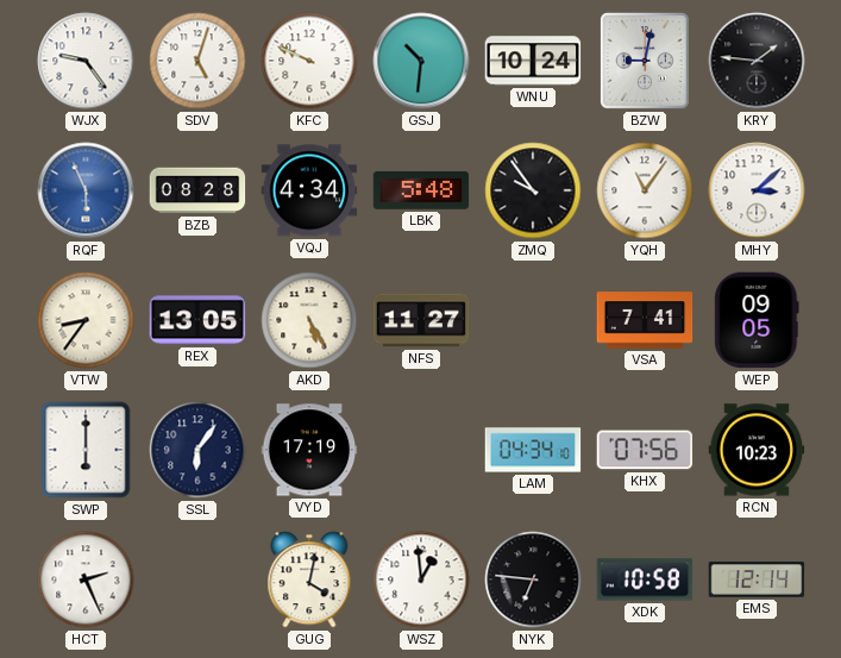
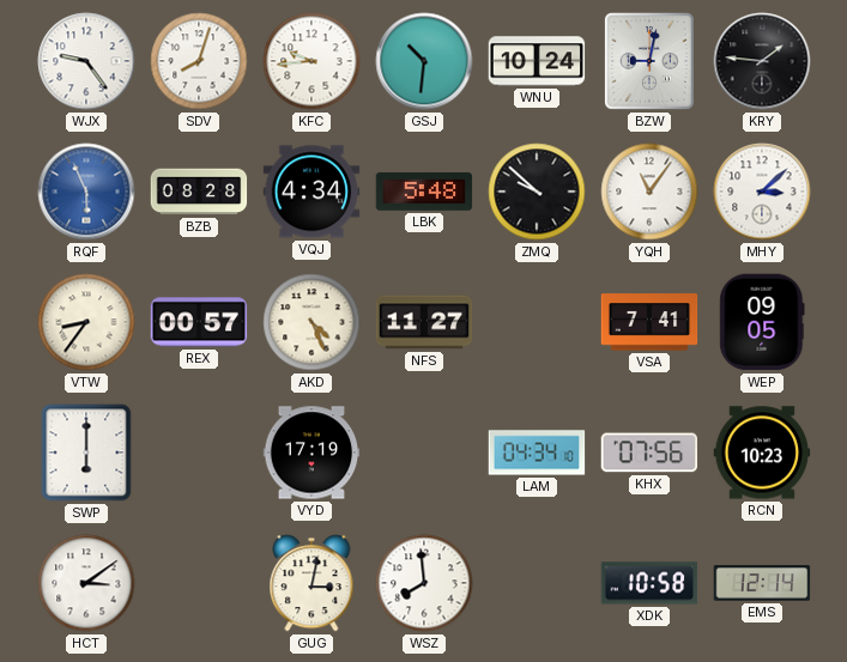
SDV: 5:03 -> 8:03
KFC: 9:49 -> 9:44
ZMQ: 9:54 -> 9:52
REX: 13:05 -> 00:57
AKD: 5:25 -> 4:26
SSL: 6:06 -> none
HCT: 2:26 -> 3:09
GUG: 4:02 -> 3:02
WSZ: 12:59 -> 7:59
NYK: 6:46 -> none
